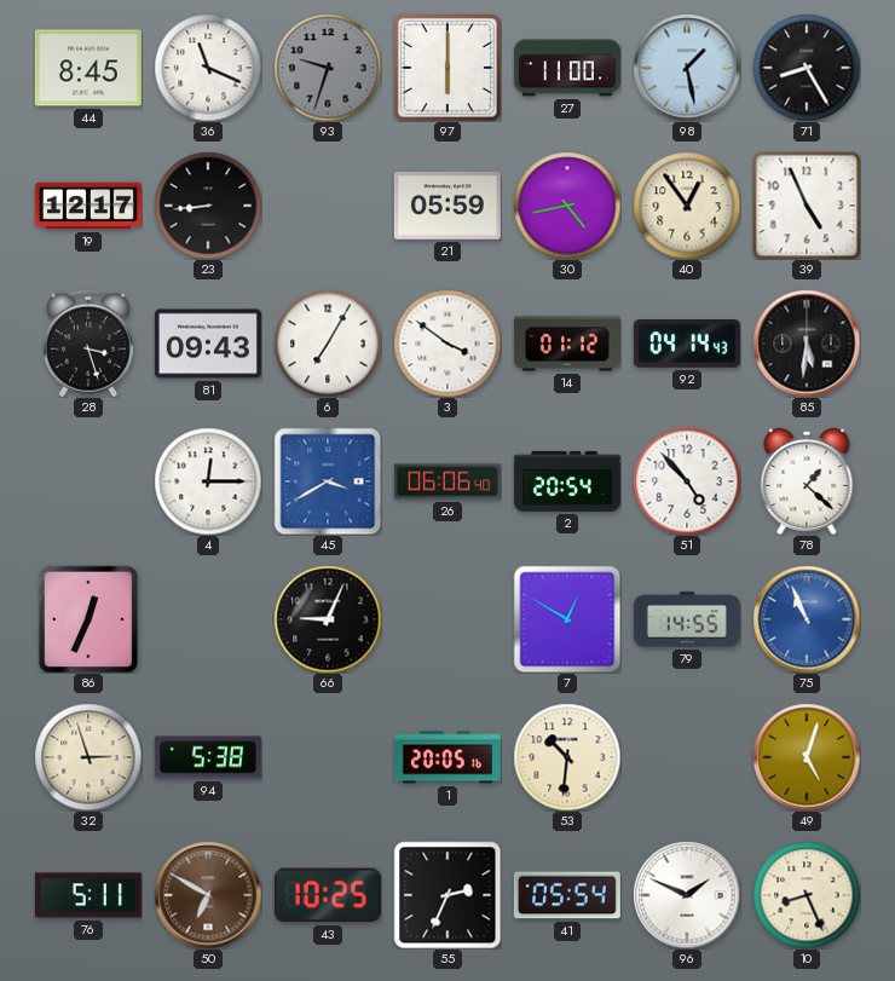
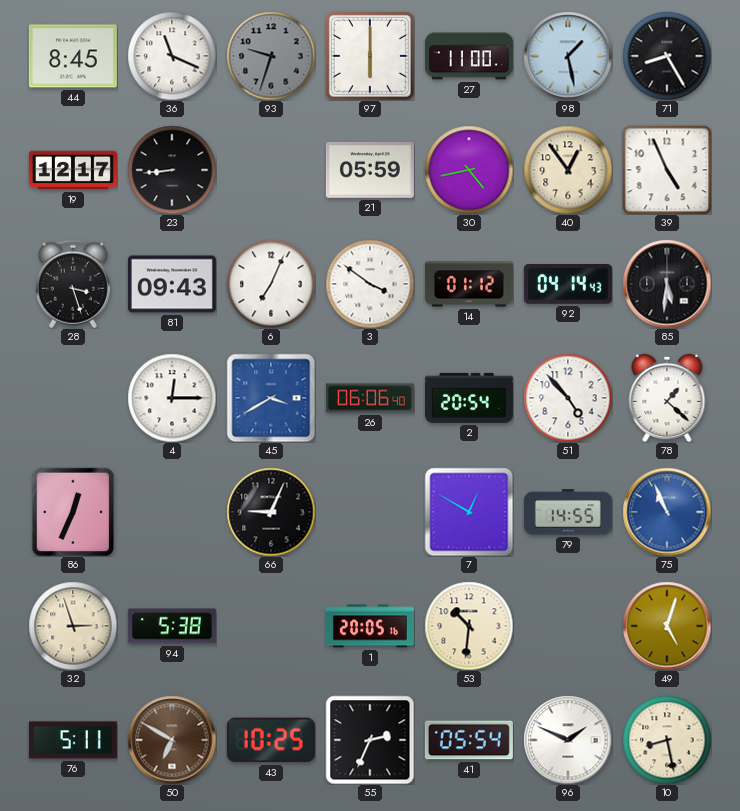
6: 7:05 -> 7:04
10: 8:26 -> 8:28
